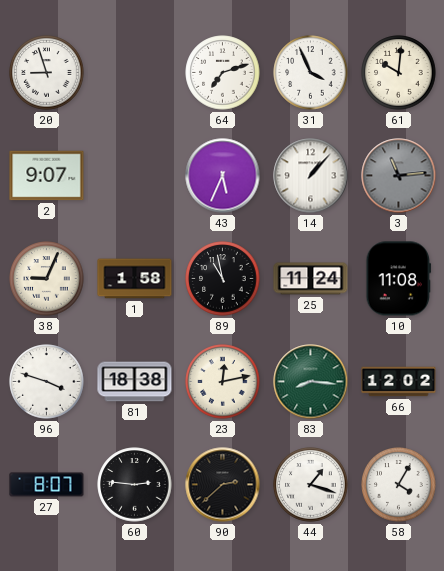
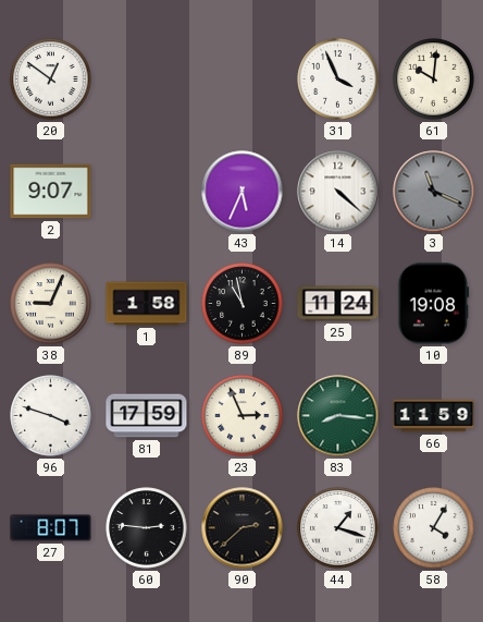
20: 8:57 -> 12:51
64: 7:12 -> none
14: 1:07 -> 4:22
3: 11:14 -> 11:19
10: 11:08 -> 19:08
81: 18:38 -> 17:59
23: 12:13 -> 2:56
66: 12:02 -> 11:59
